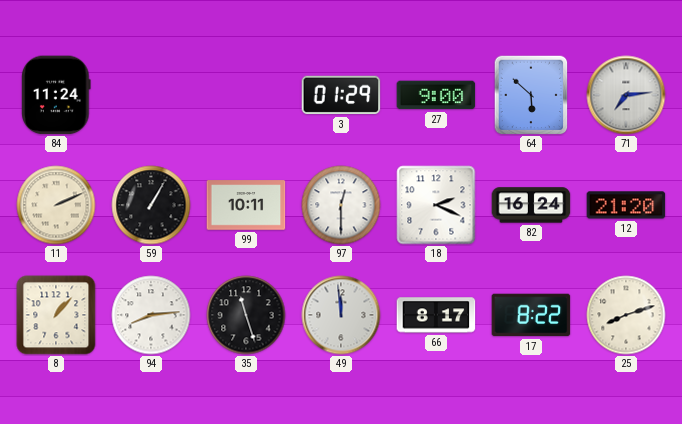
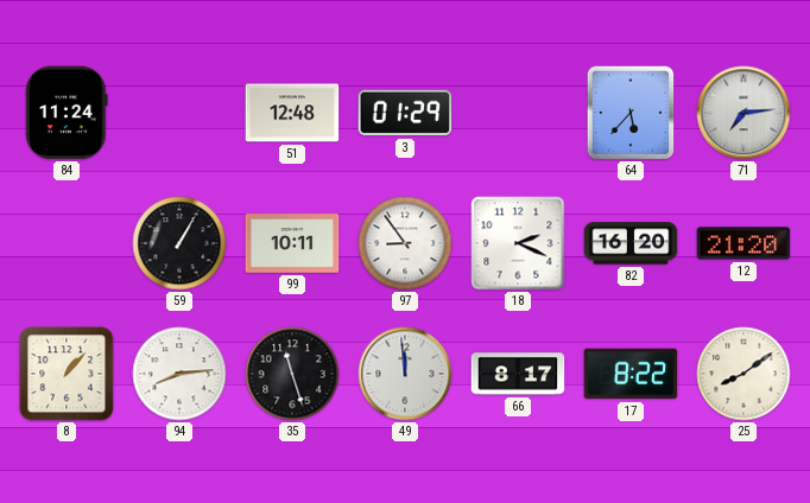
51: none -> 12:48
27: 9:00 -> none
64: 5:52 -> 5:37
11: 2:11 -> none
97: 12:30 -> 8:54
82: 16:24 -> 16:20
25: 8:12 -> 8:09
